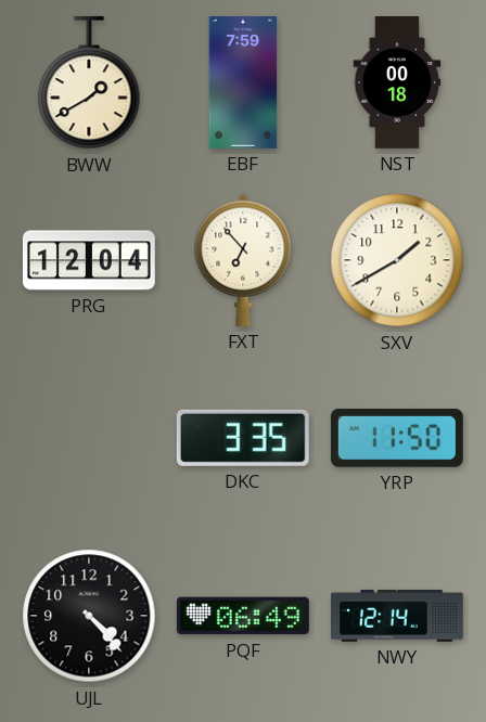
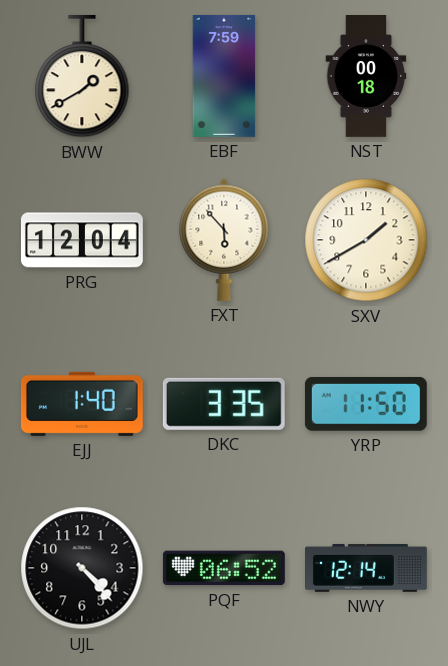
FXT: 6:53 -> 5:53
EJJ: none -> 1:40
PQF: 06:49 -> 06:52
